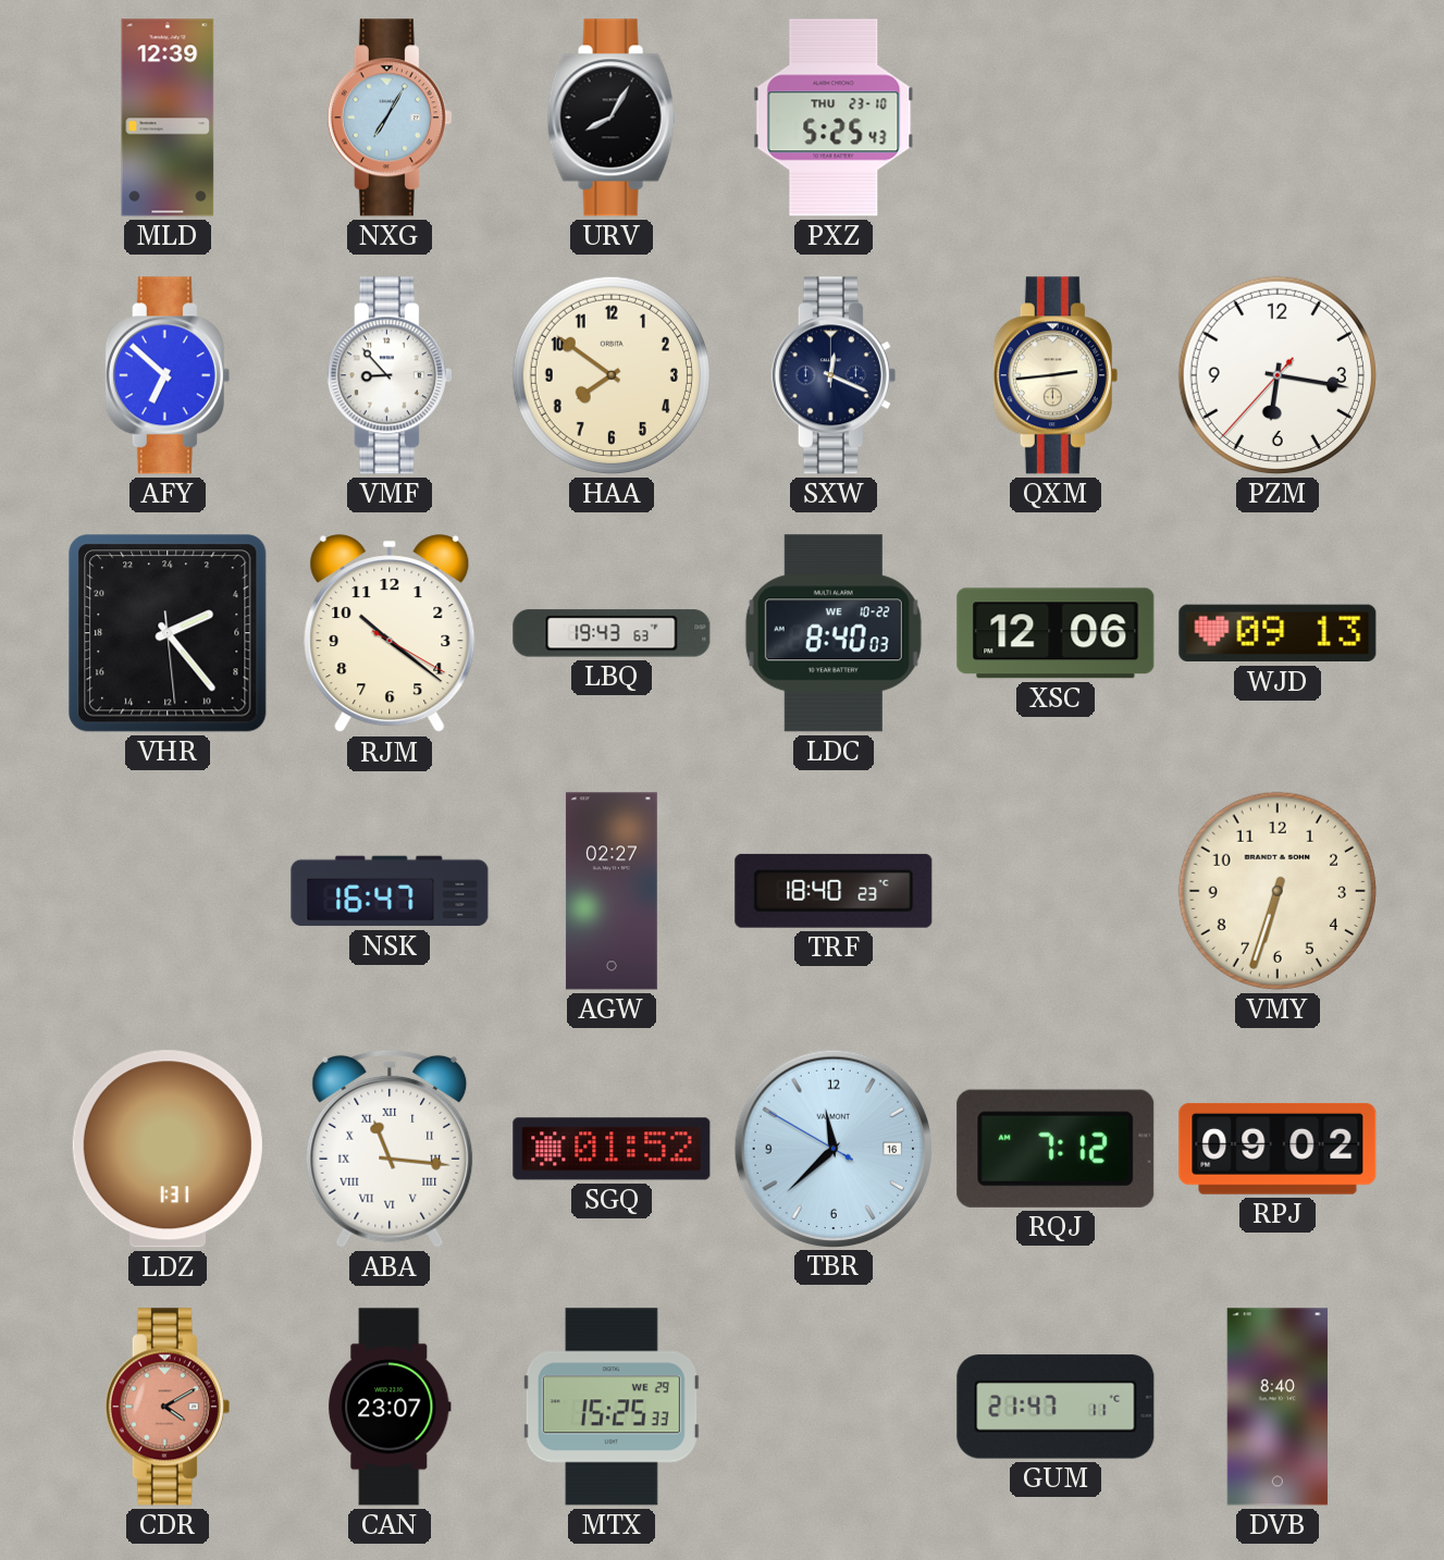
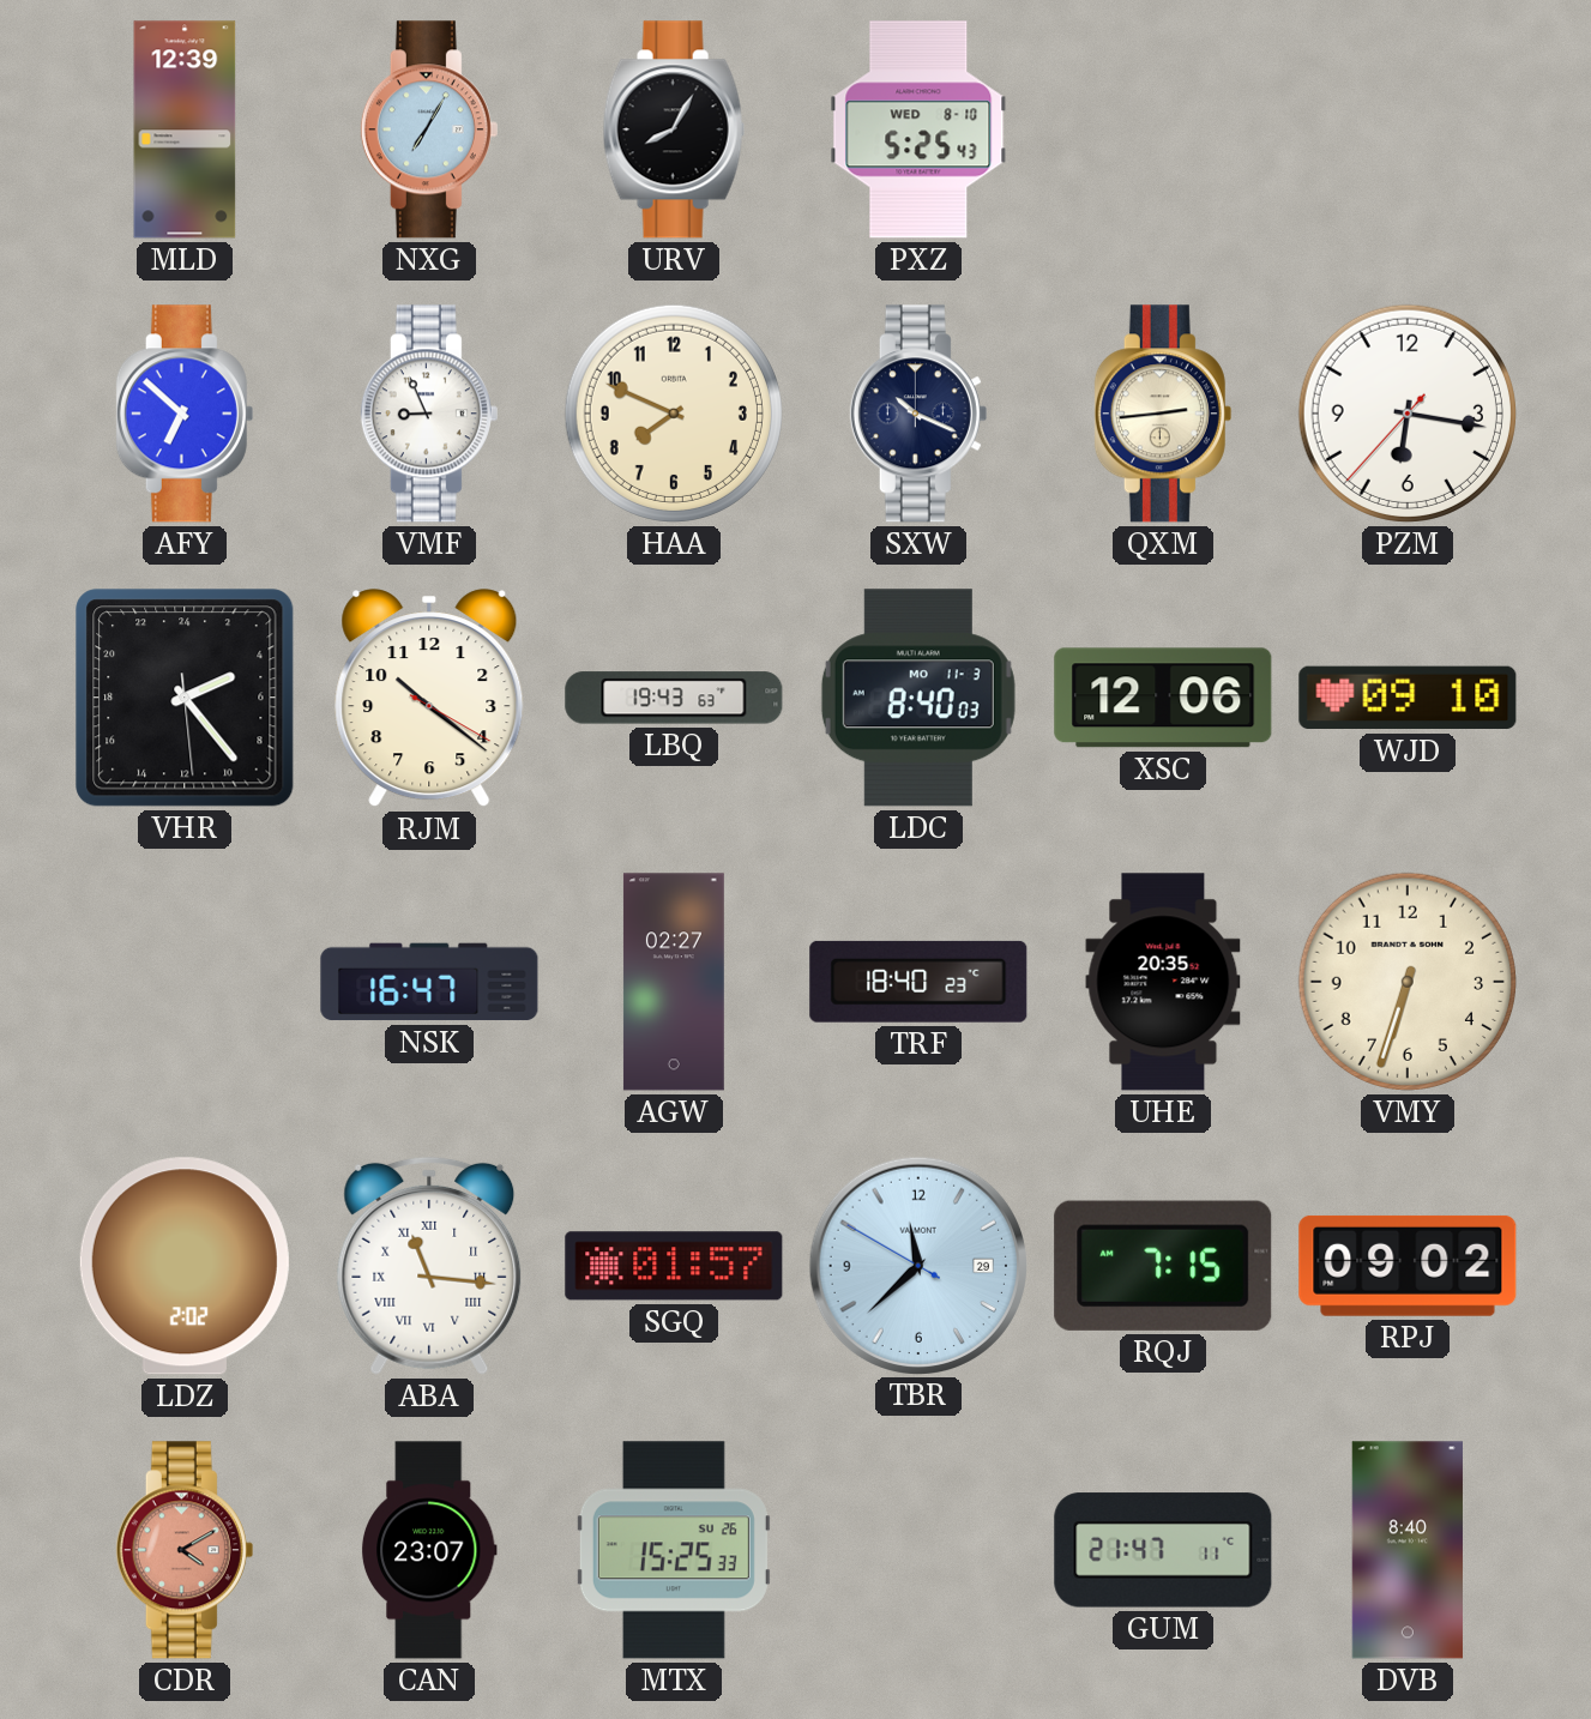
PXZ date: THU 23-10 -> WED 8-10
VMF: 8:53 -> 8:56
HAA: 7:51 -> 7:49
SXW: 12:19 -> 10:19
LDC date: WE 10-22 -> MO 11-3
WJD: 09:13 -> 09:10
UHE: none -> 20:35
LDZ: 1:31 -> 2:02
SGQ: 01:52 -> 01:57
TBR date: 16 -> 29
RQJ: 7:12 -> 7:15
MTX date: WE 29 -> SU 26
